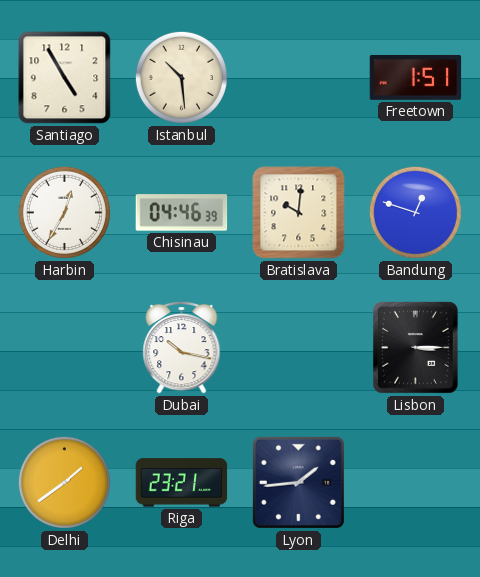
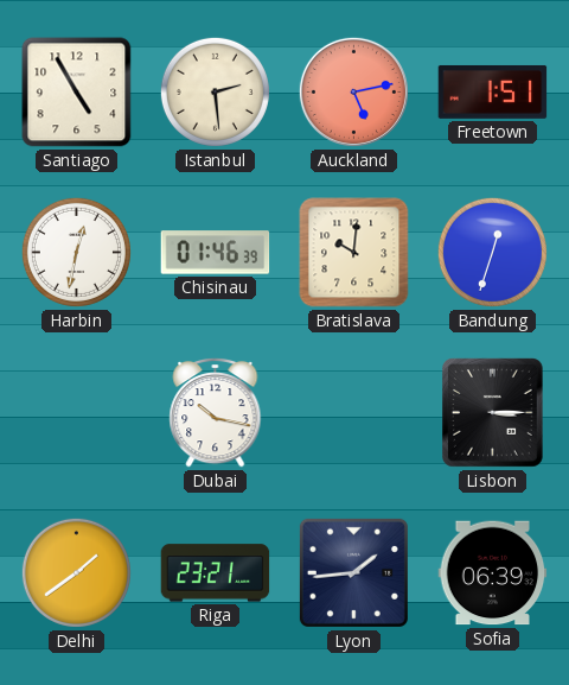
Istanbul: 10:29 -> 2:29
Auckland: none -> 5:13
Harbin: 12:35 -> 12:32
Chisinau: 04:46 -> 01:46
Bandung: 12:48 -> 12:33
Sofia: none -> 06:39
